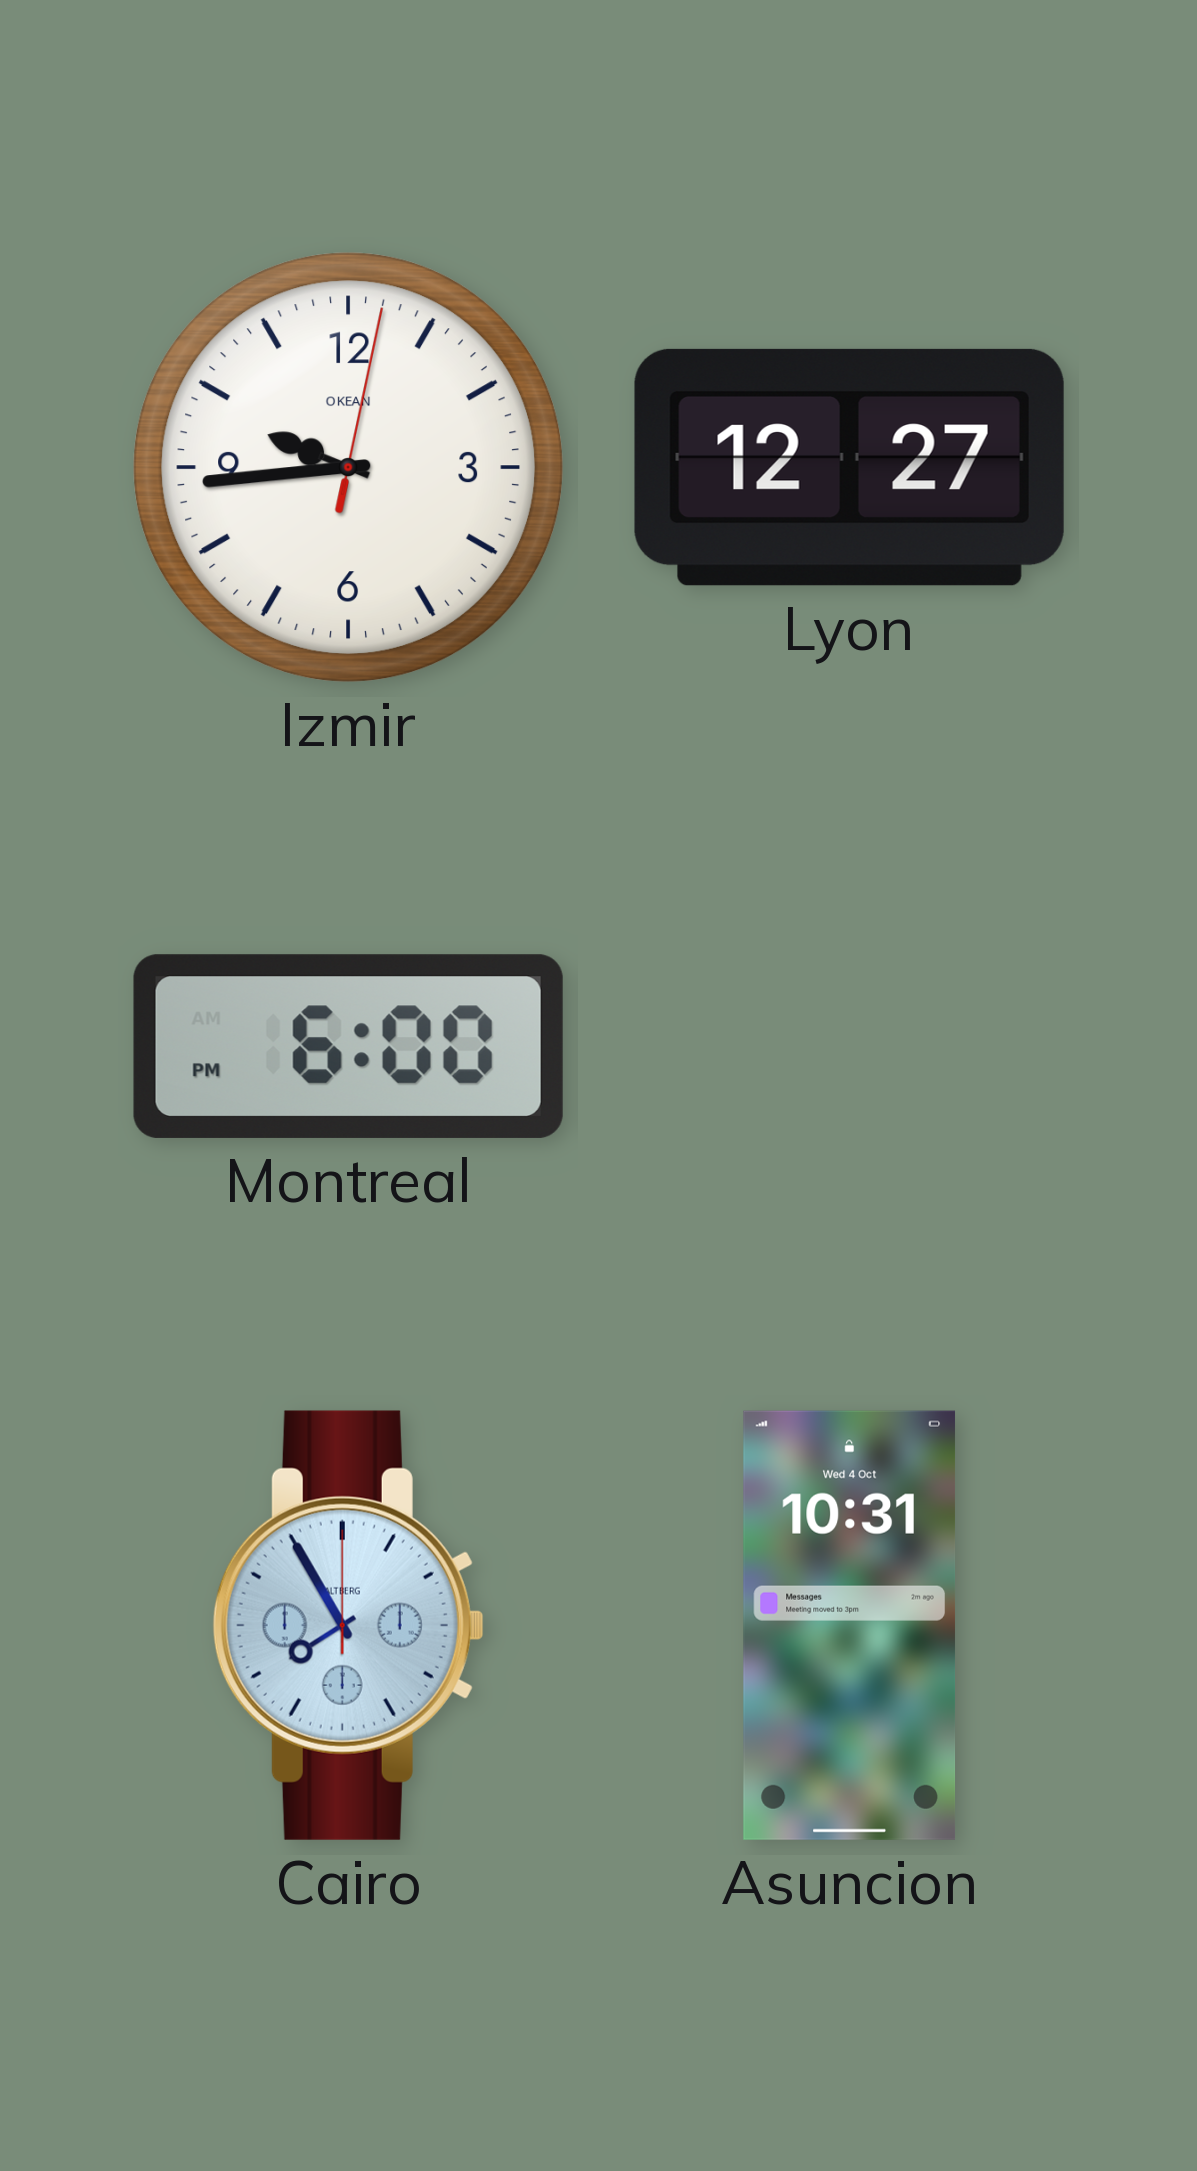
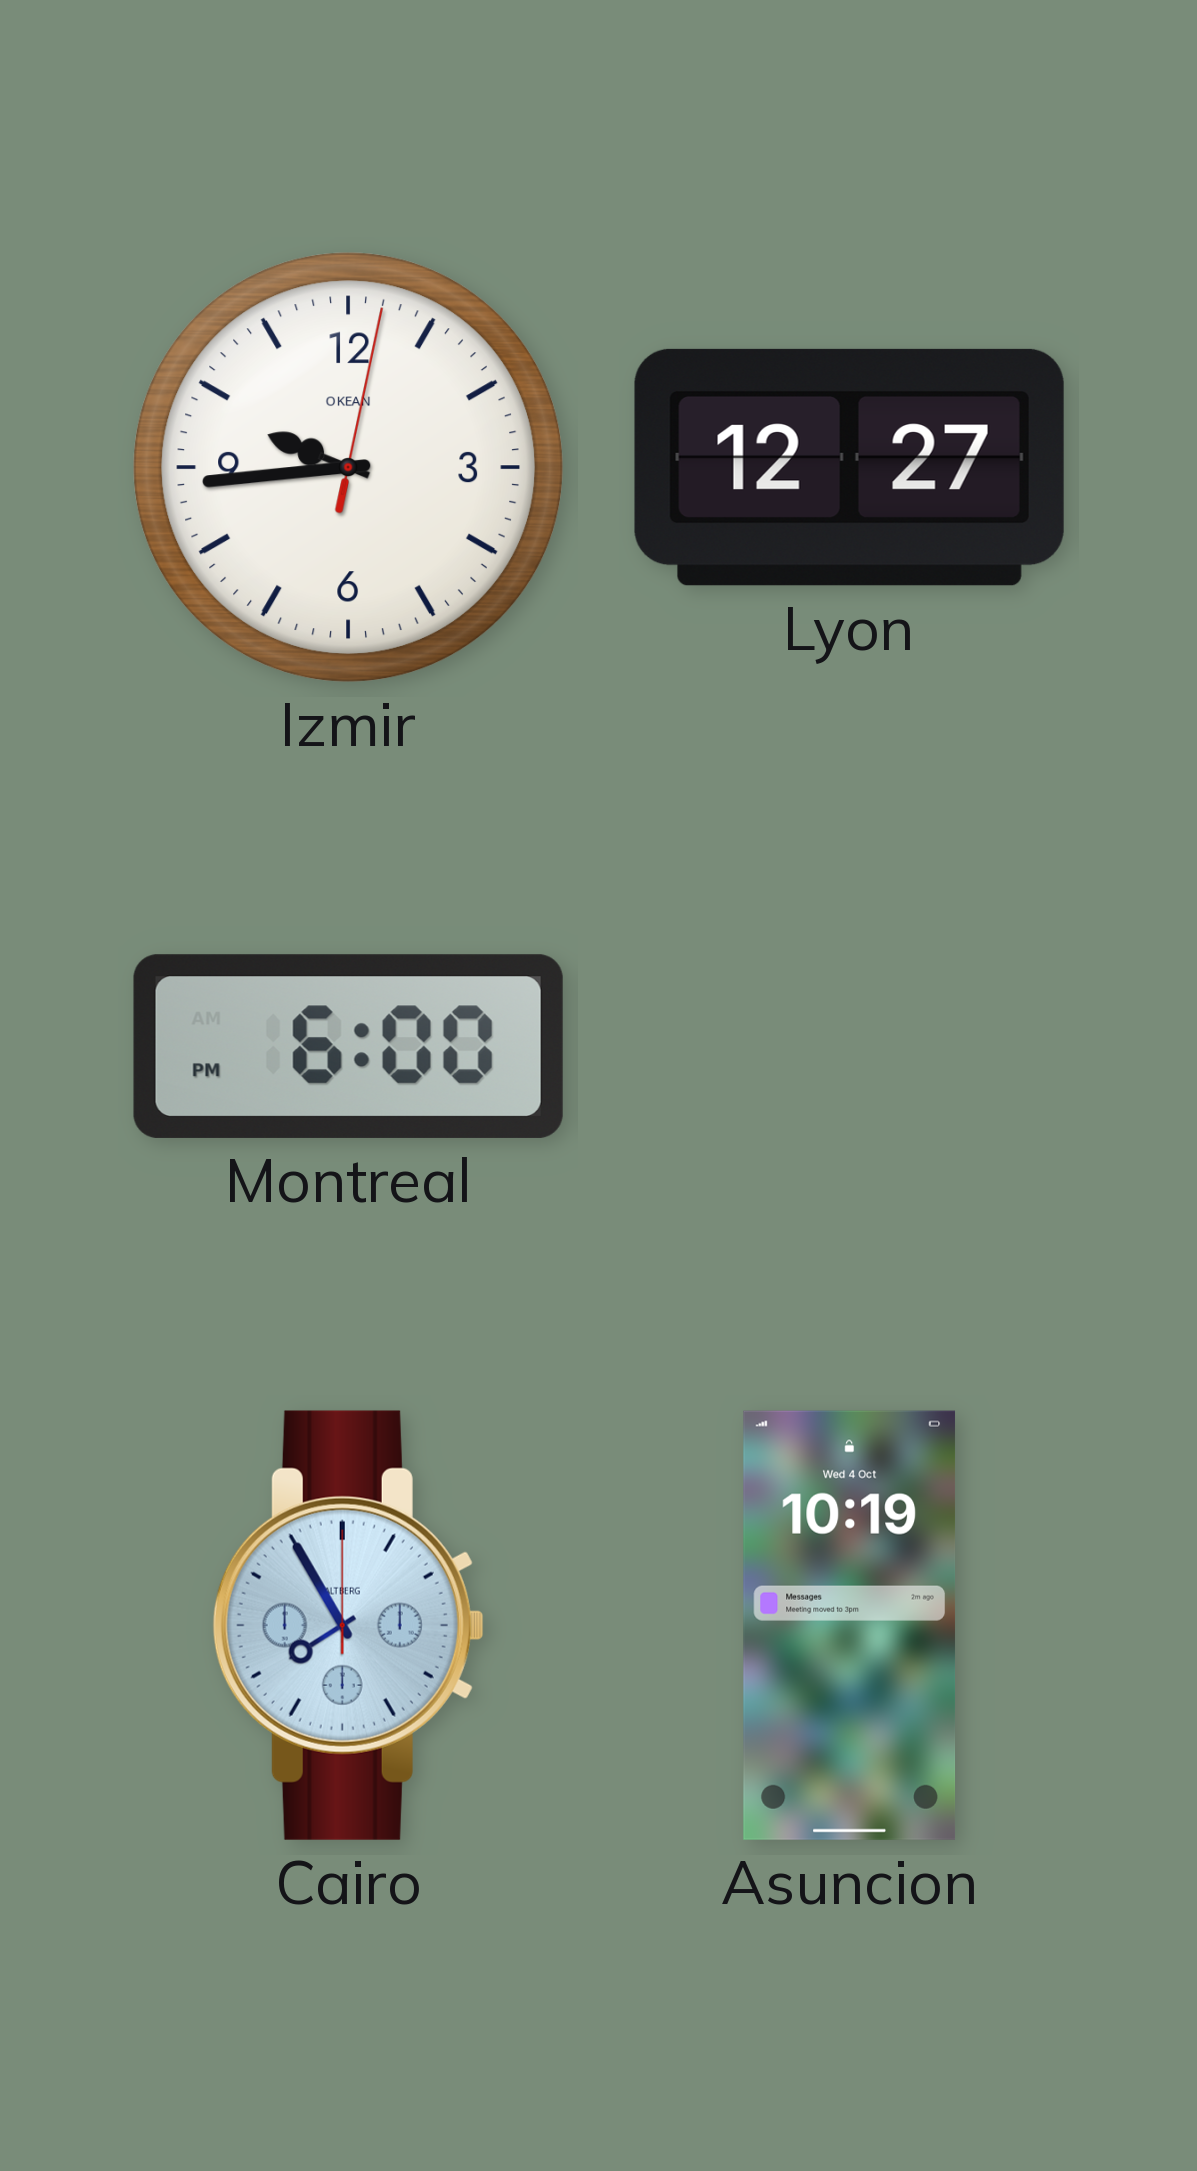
Asuncion: 10:31 -> 10:19
